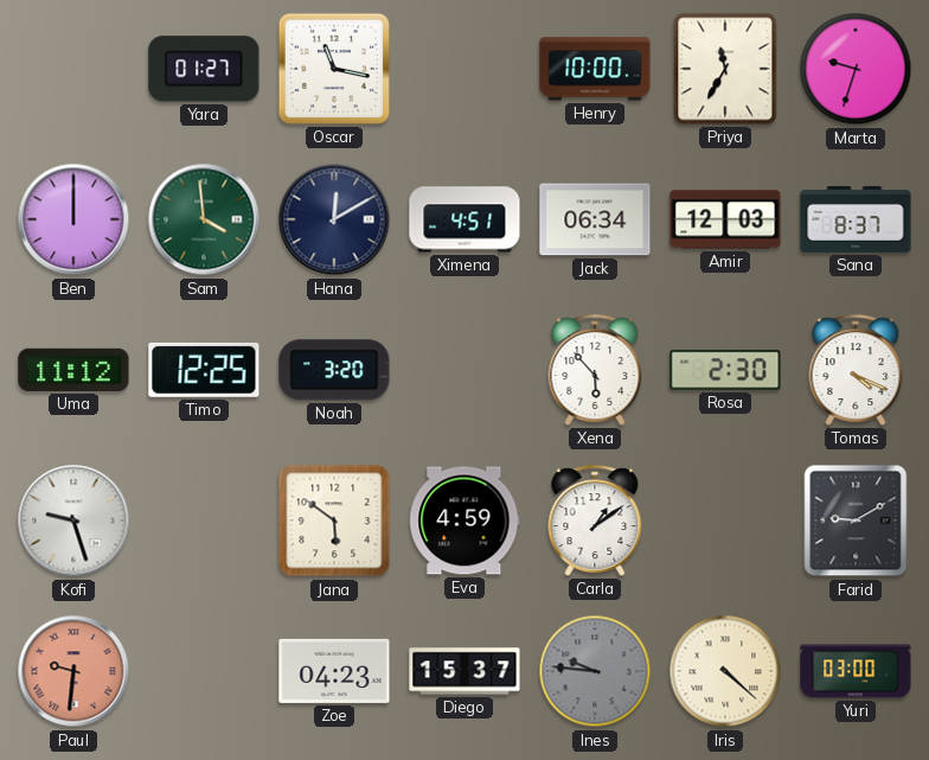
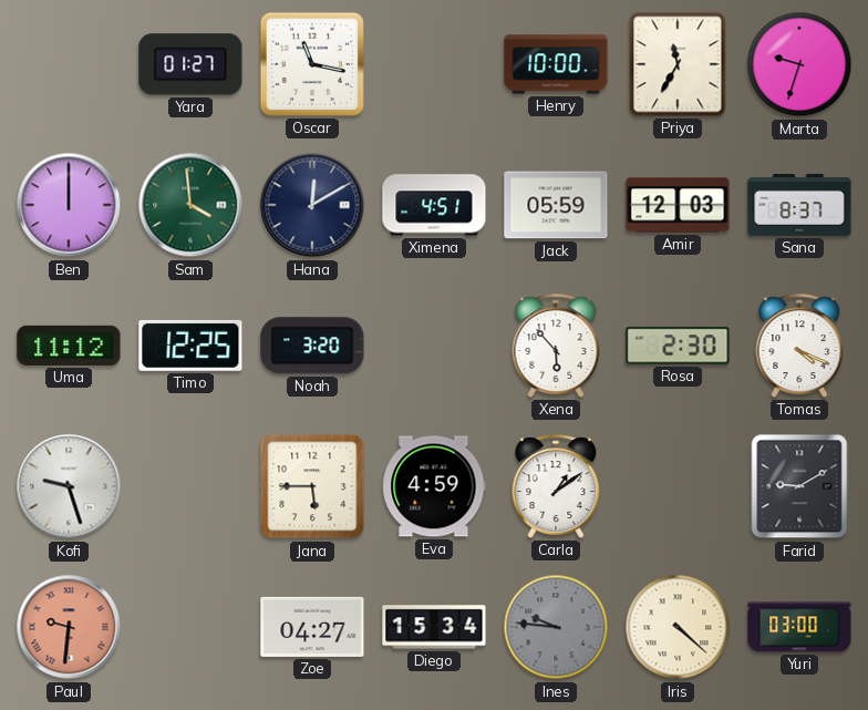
Jack: 06:34 -> 05:59
Jana: 5:51 -> 5:45
Zoe: 04:23 -> 04:27
Diego: 15:37 -> 15:34
